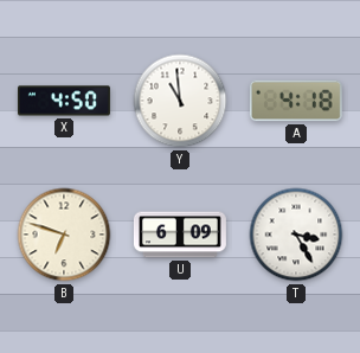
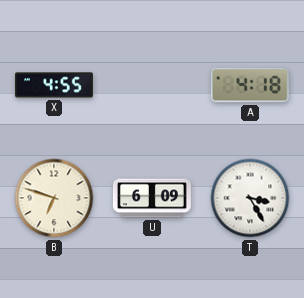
X: 4:50 -> 4:55
Y: 10:59 -> none
